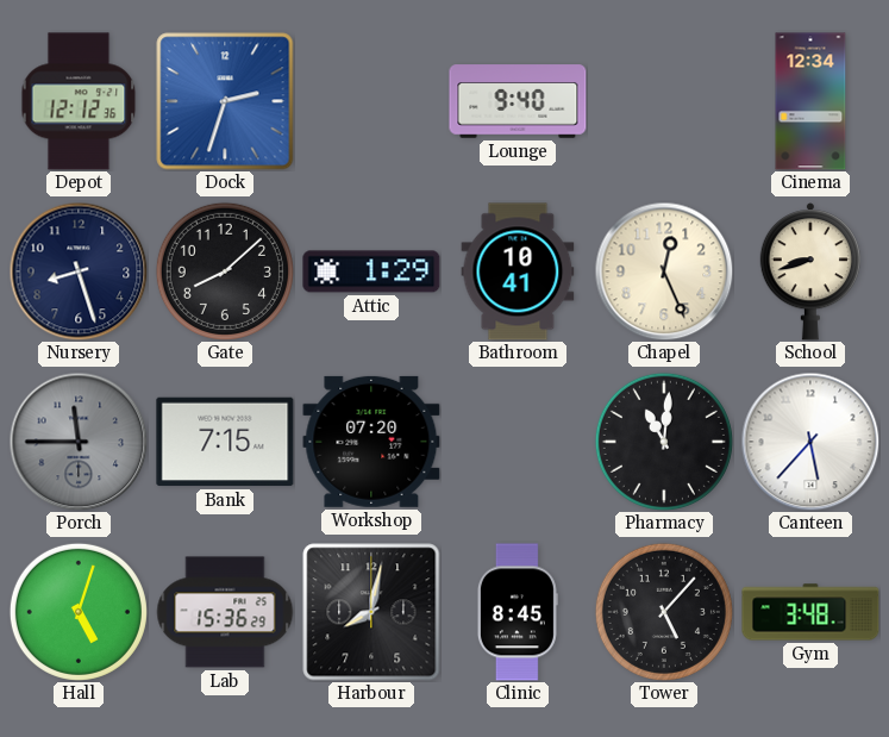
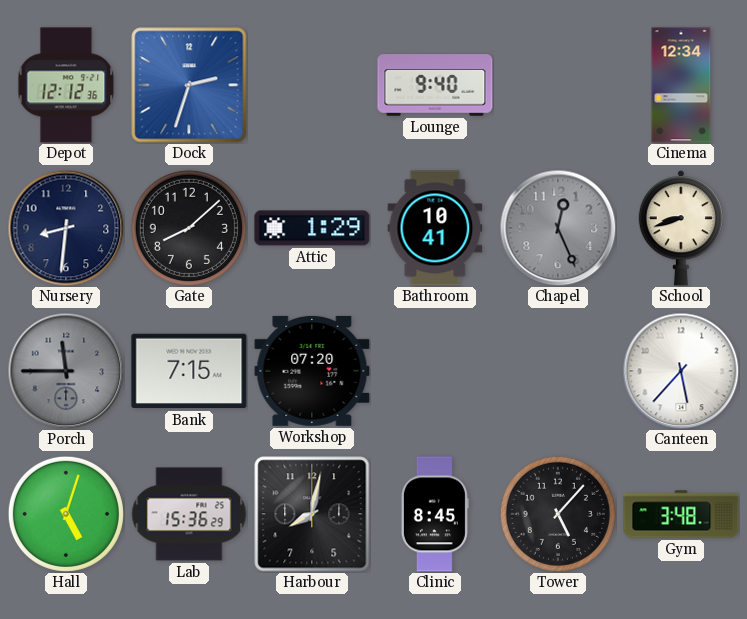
Nursery: 8:27 -> 8:31
Chapel dial: cream -> grey
Pharmacy: 11:01 -> none
